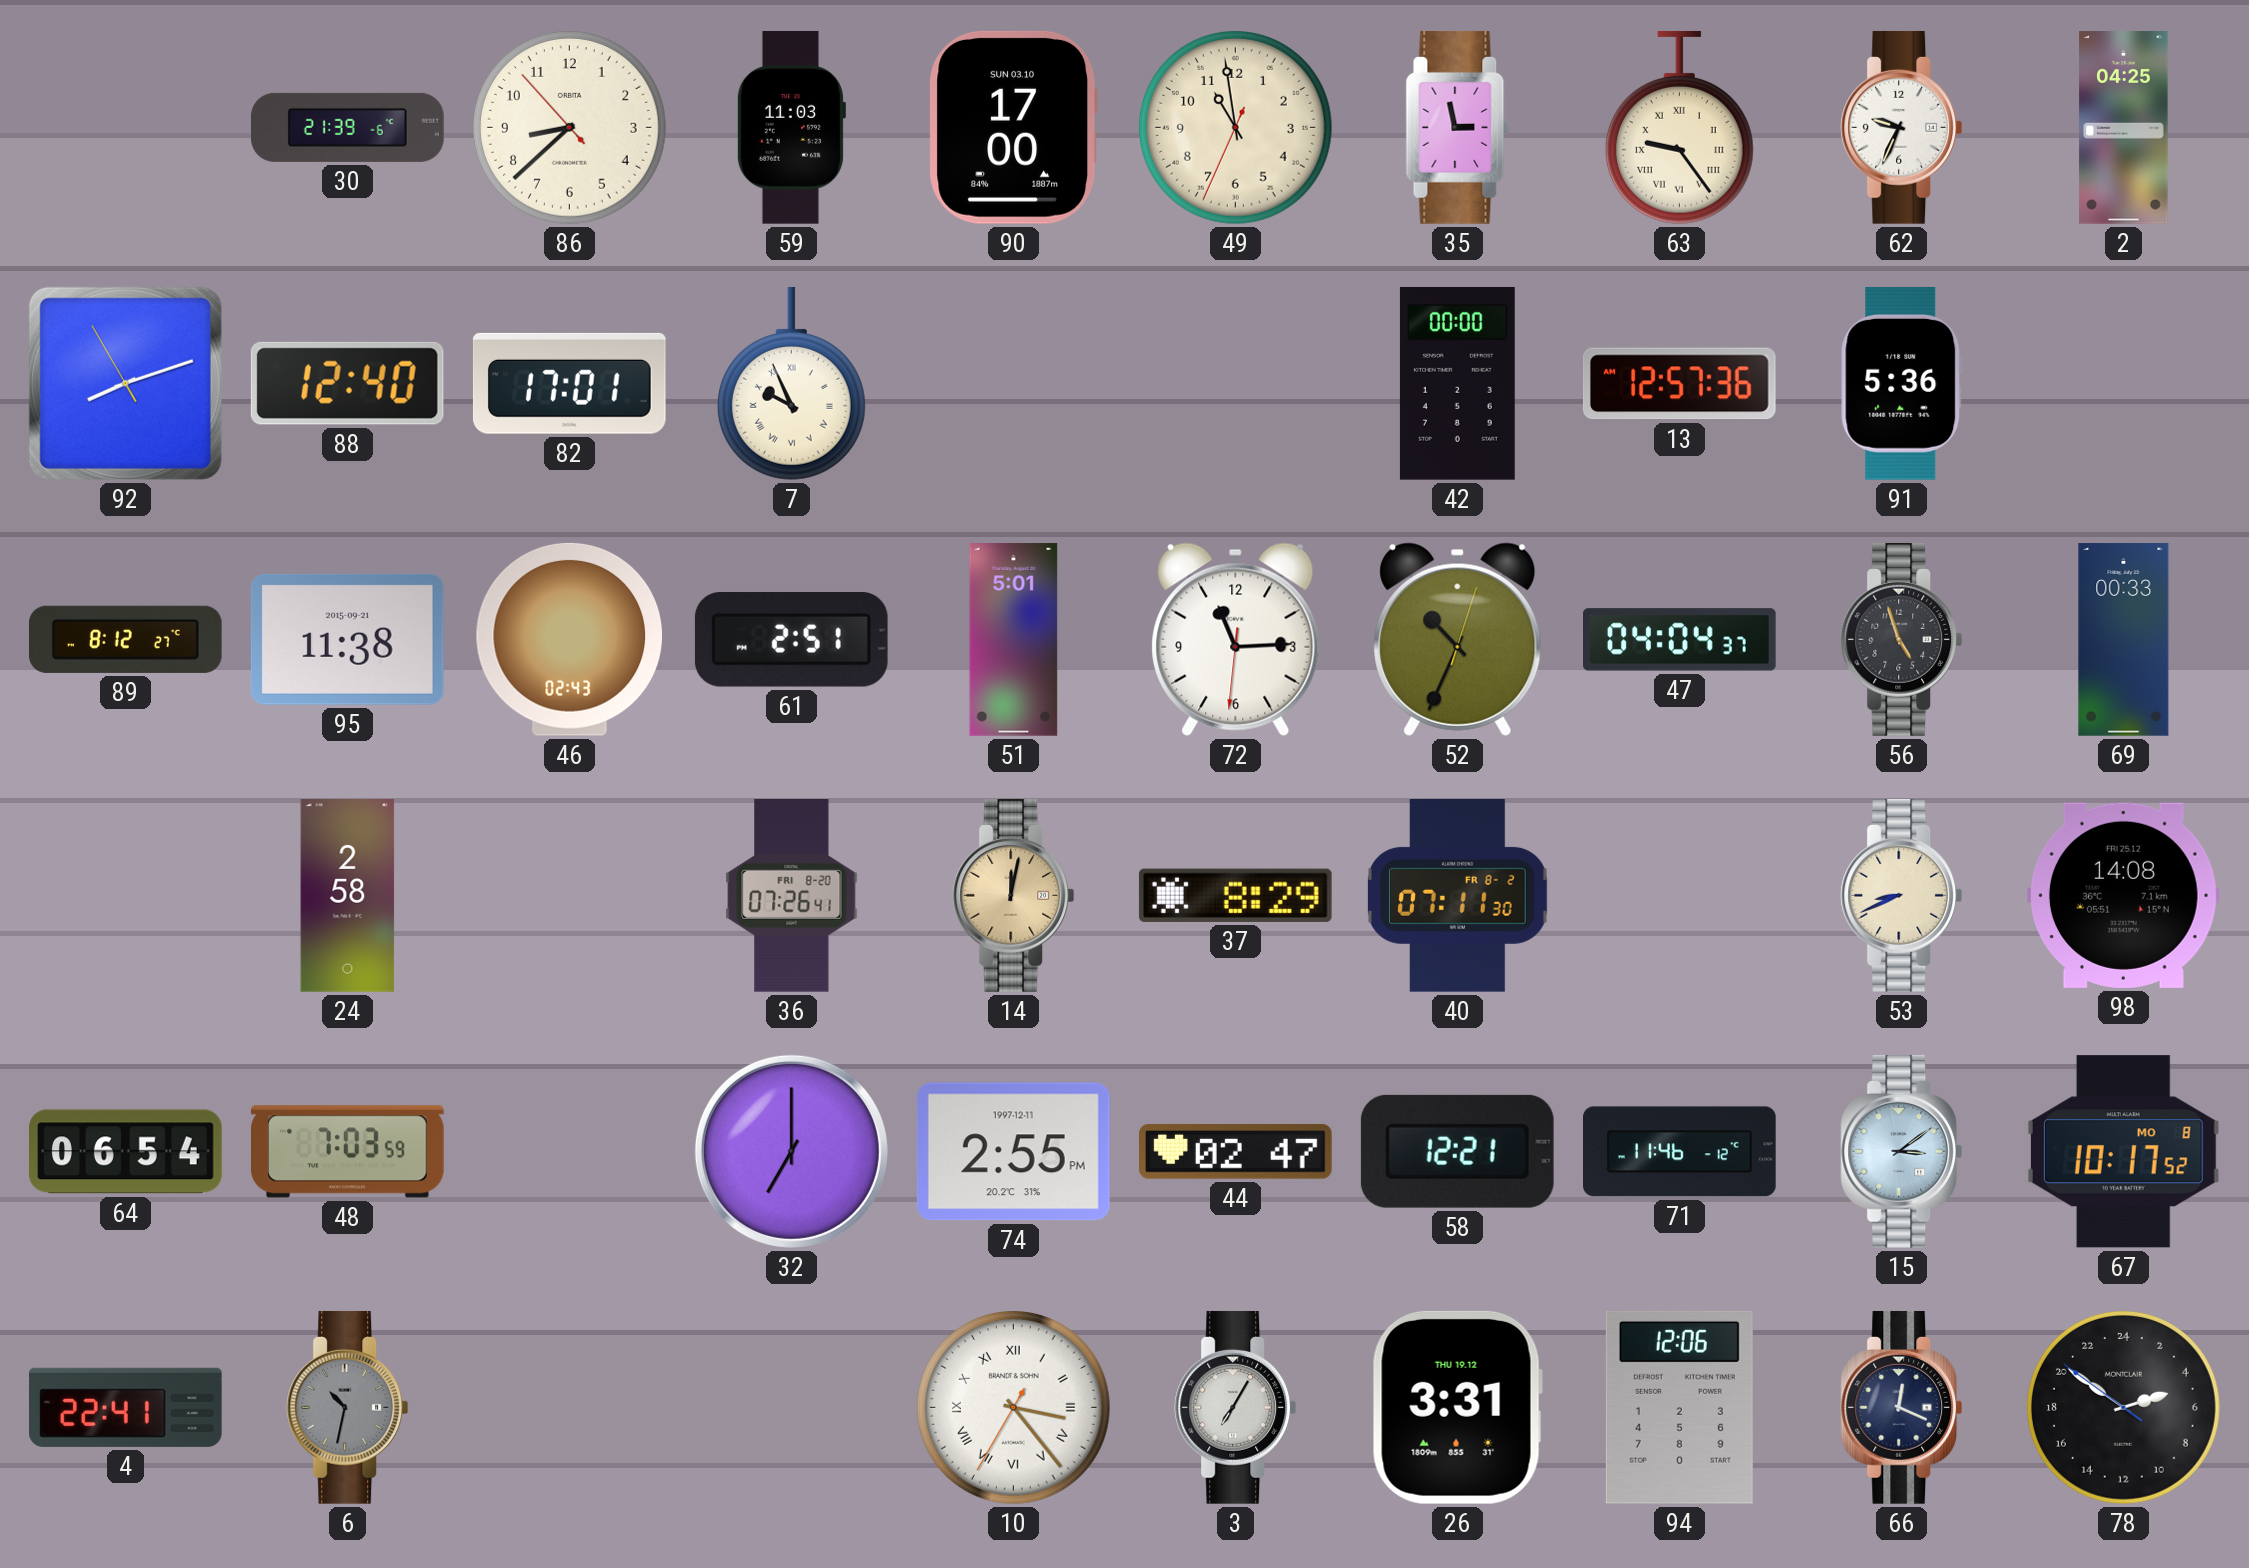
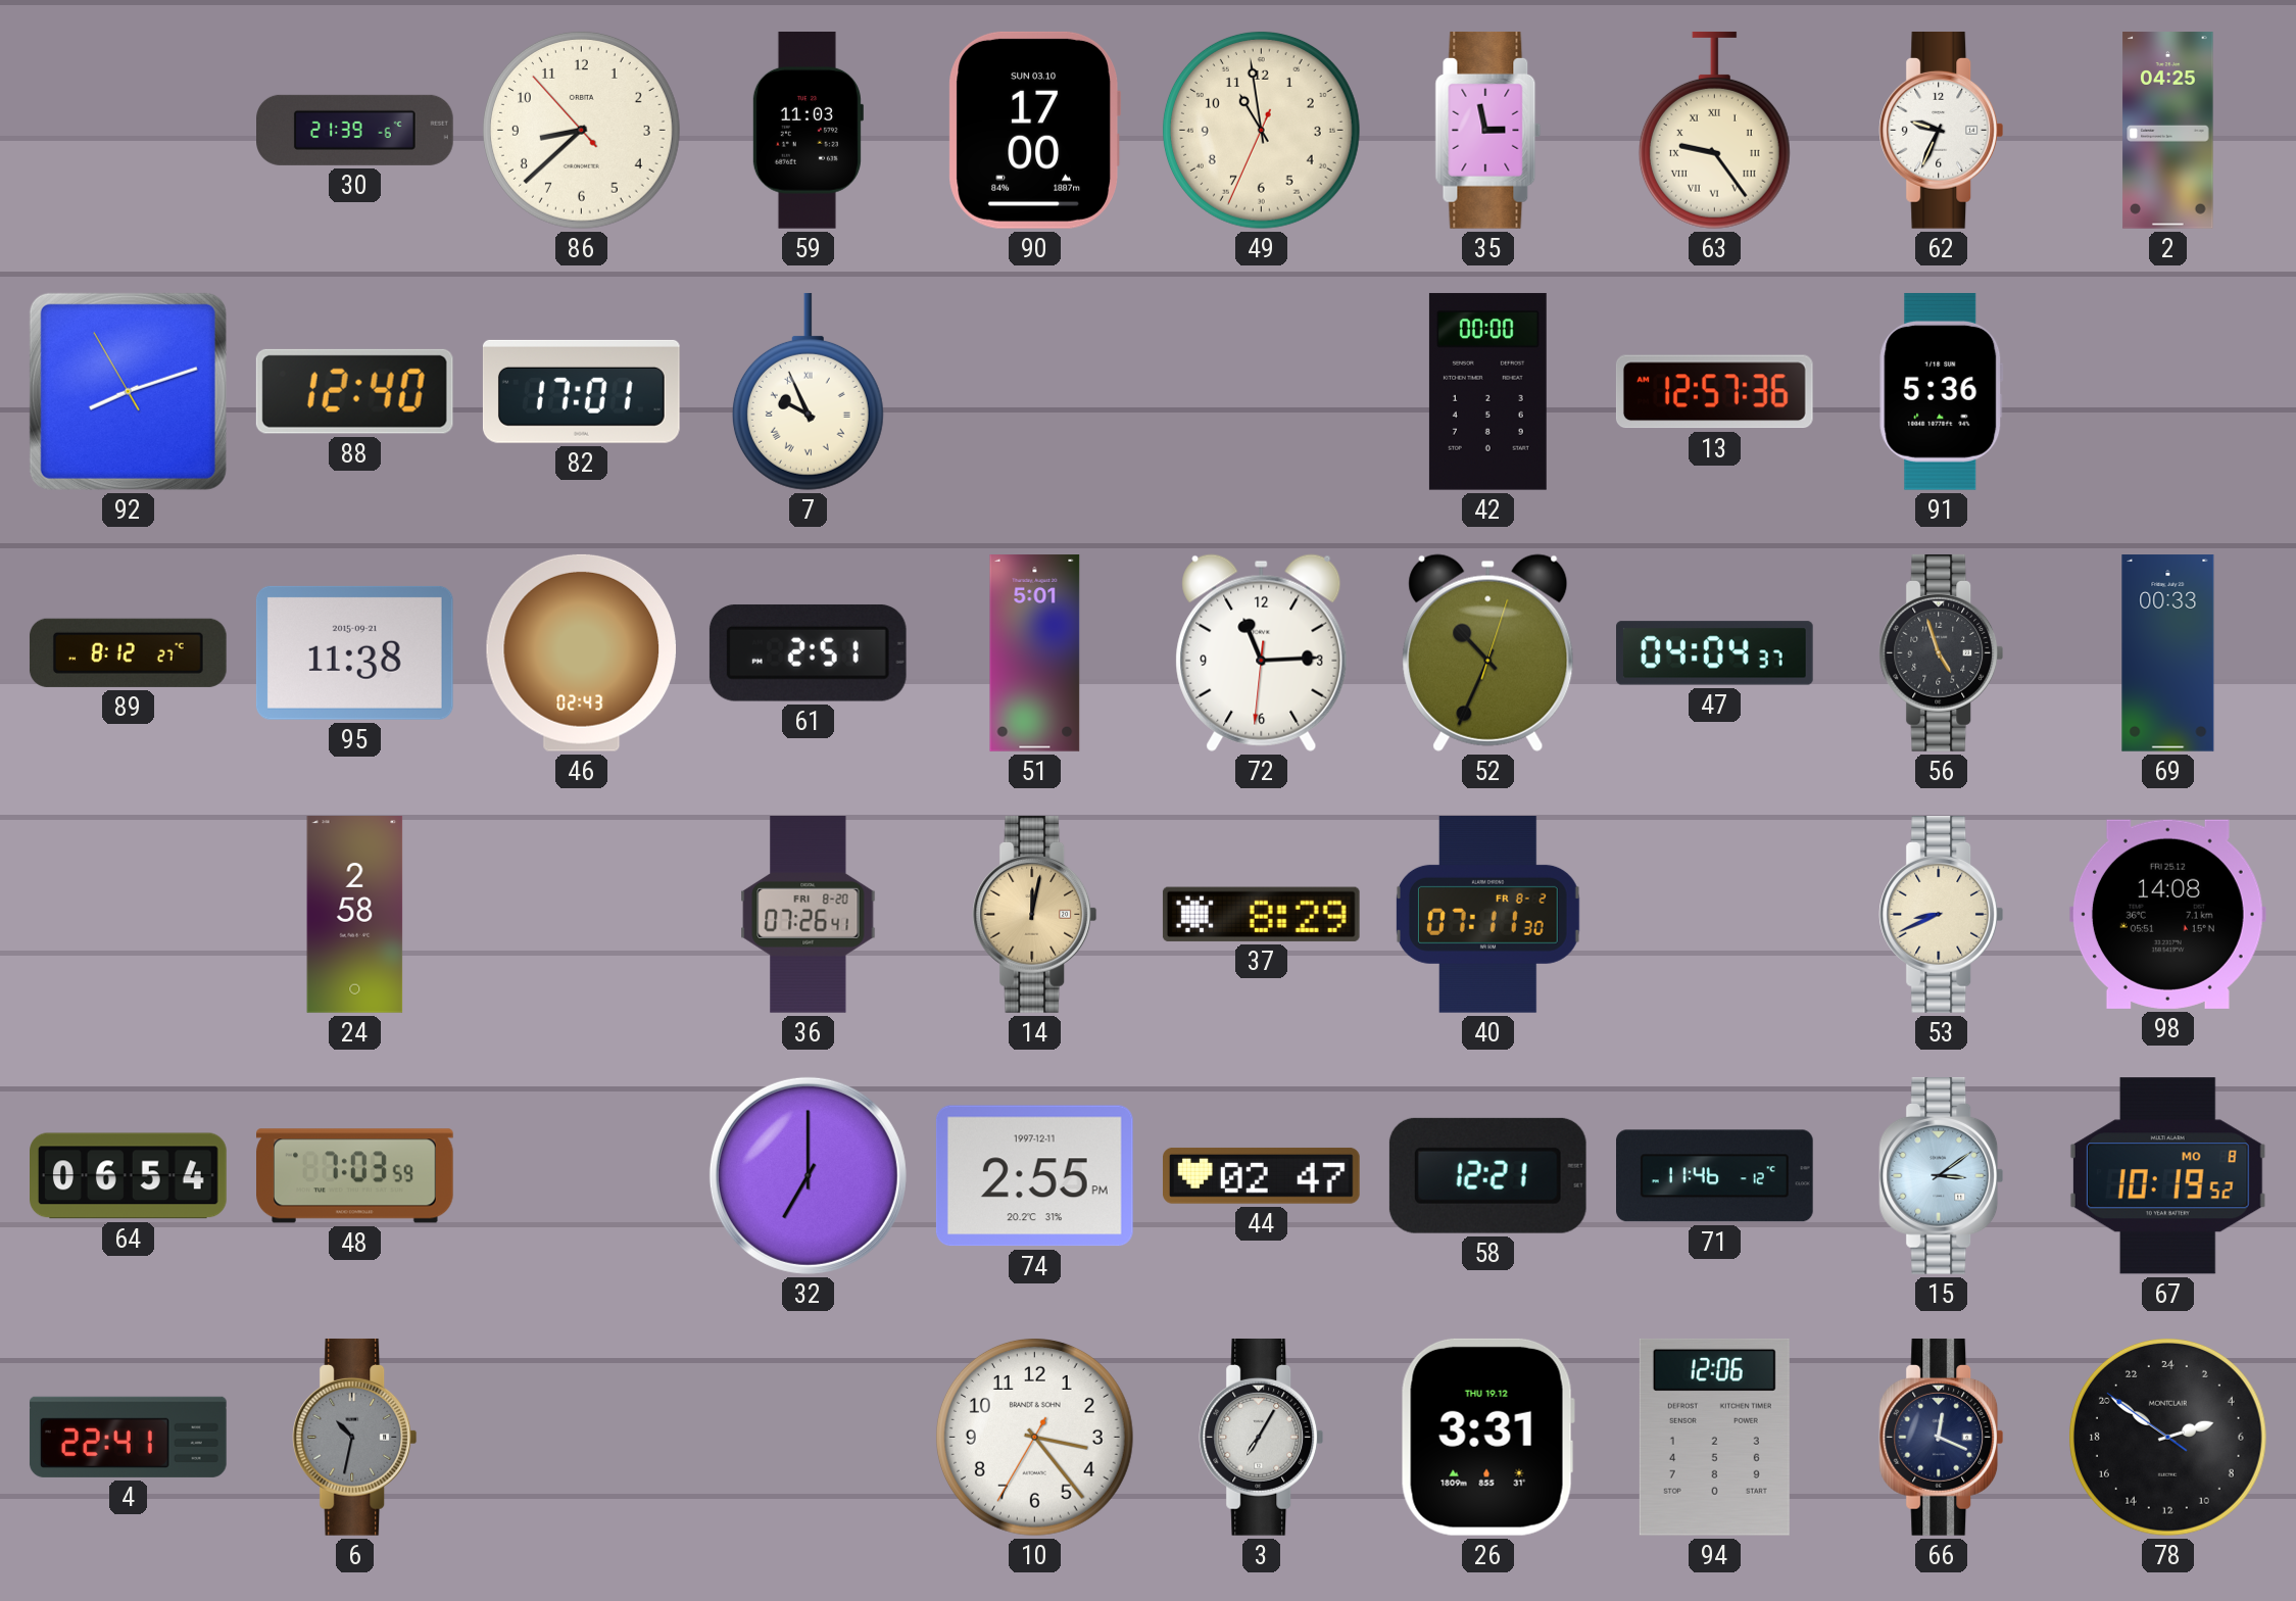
67: 10:17 -> 10:19
10 numerals: Roman -> Arabic
